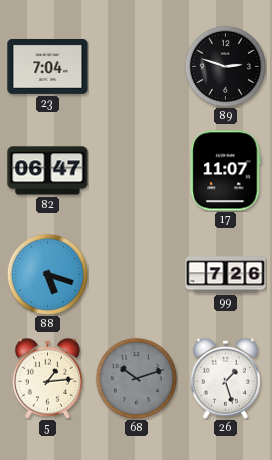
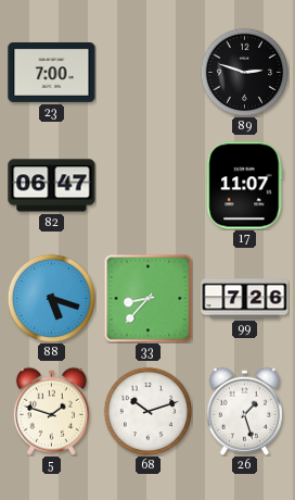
23: 7:04 -> 7:00
33: none -> 8:37
5: 1:14 -> 1:48
68 dial: grey -> white
